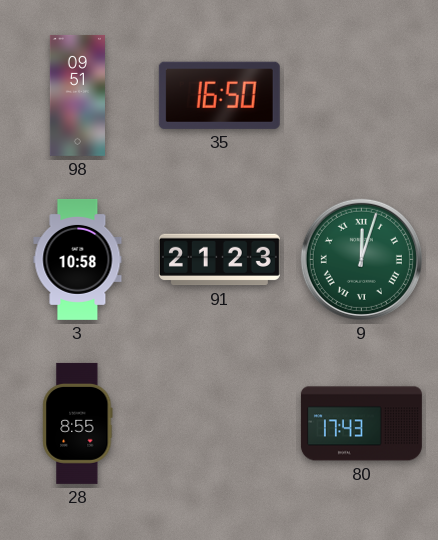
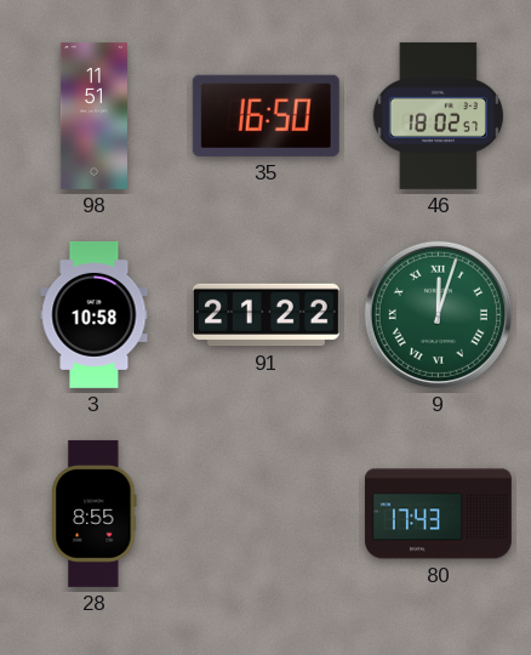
98: 09:51 -> 11:51
46: none -> 18:02
91: 21:23 -> 21:22
